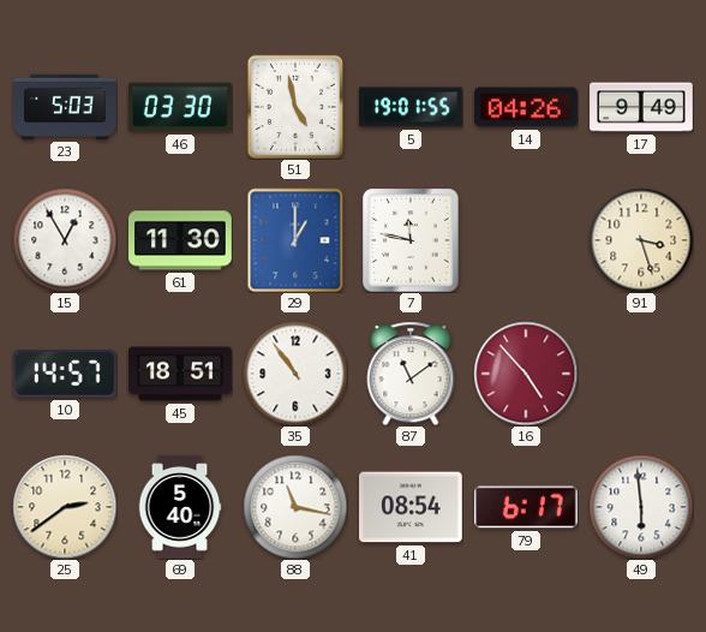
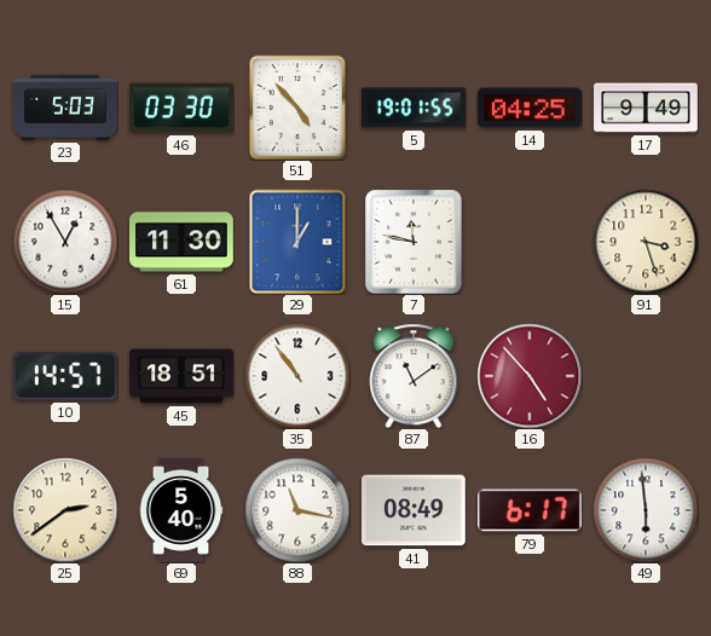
51: 4:58 -> 4:53
14: 04:26 -> 04:25
41: 08:54 -> 08:49
